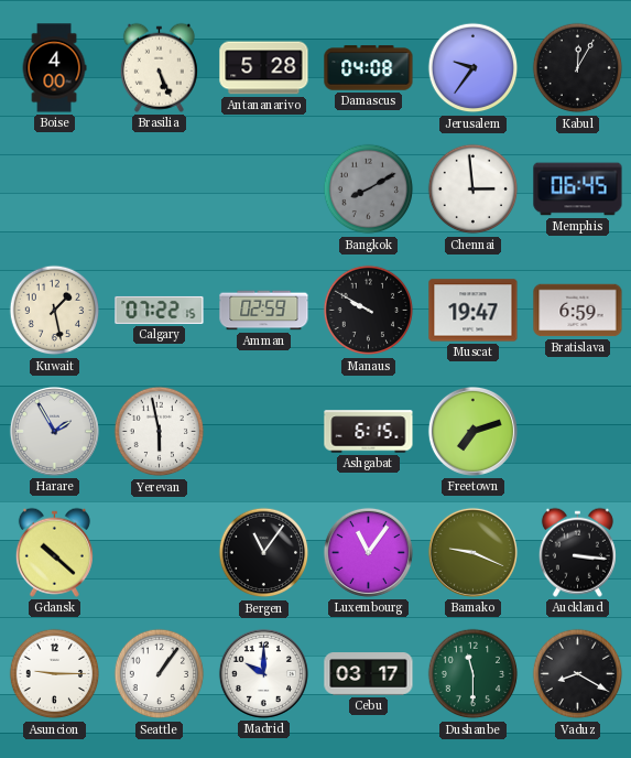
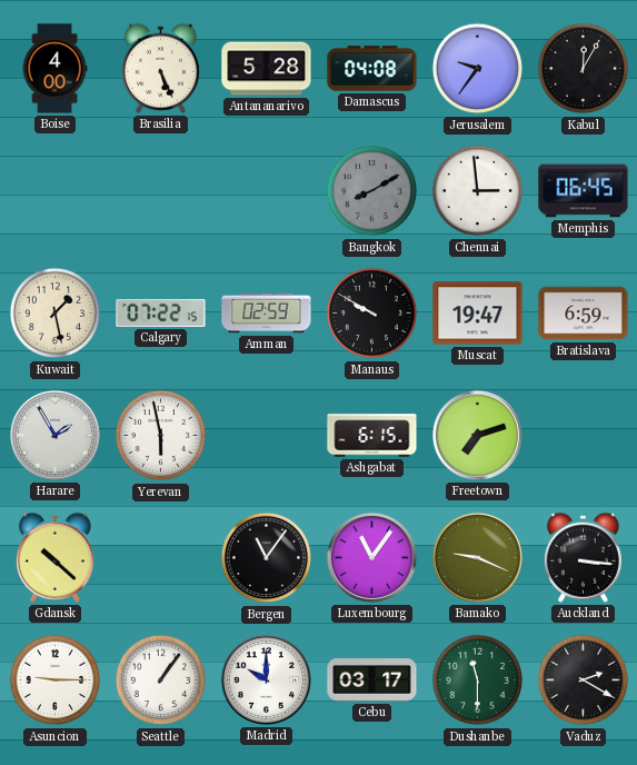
Vaduz: 8:20 -> 2:20
